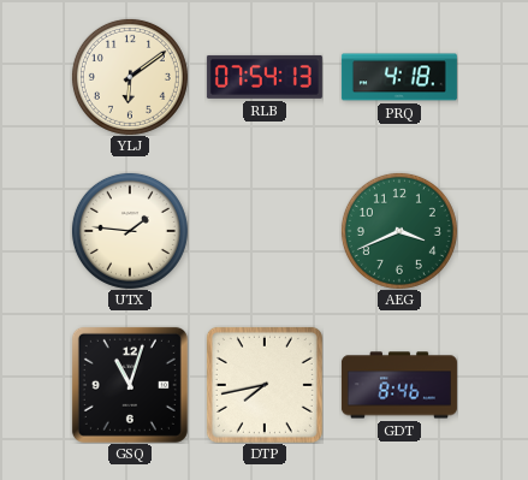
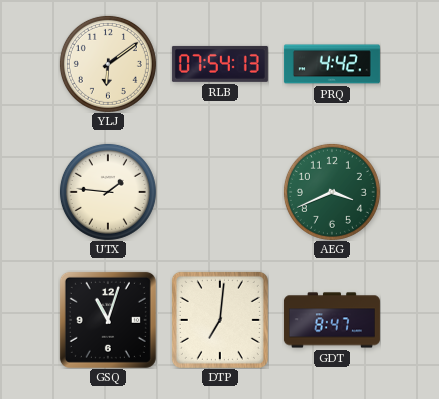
PRQ: 4:18 -> 4:42
DTP: 7:43 -> 7:01
GDT: 8:46 -> 8:47
